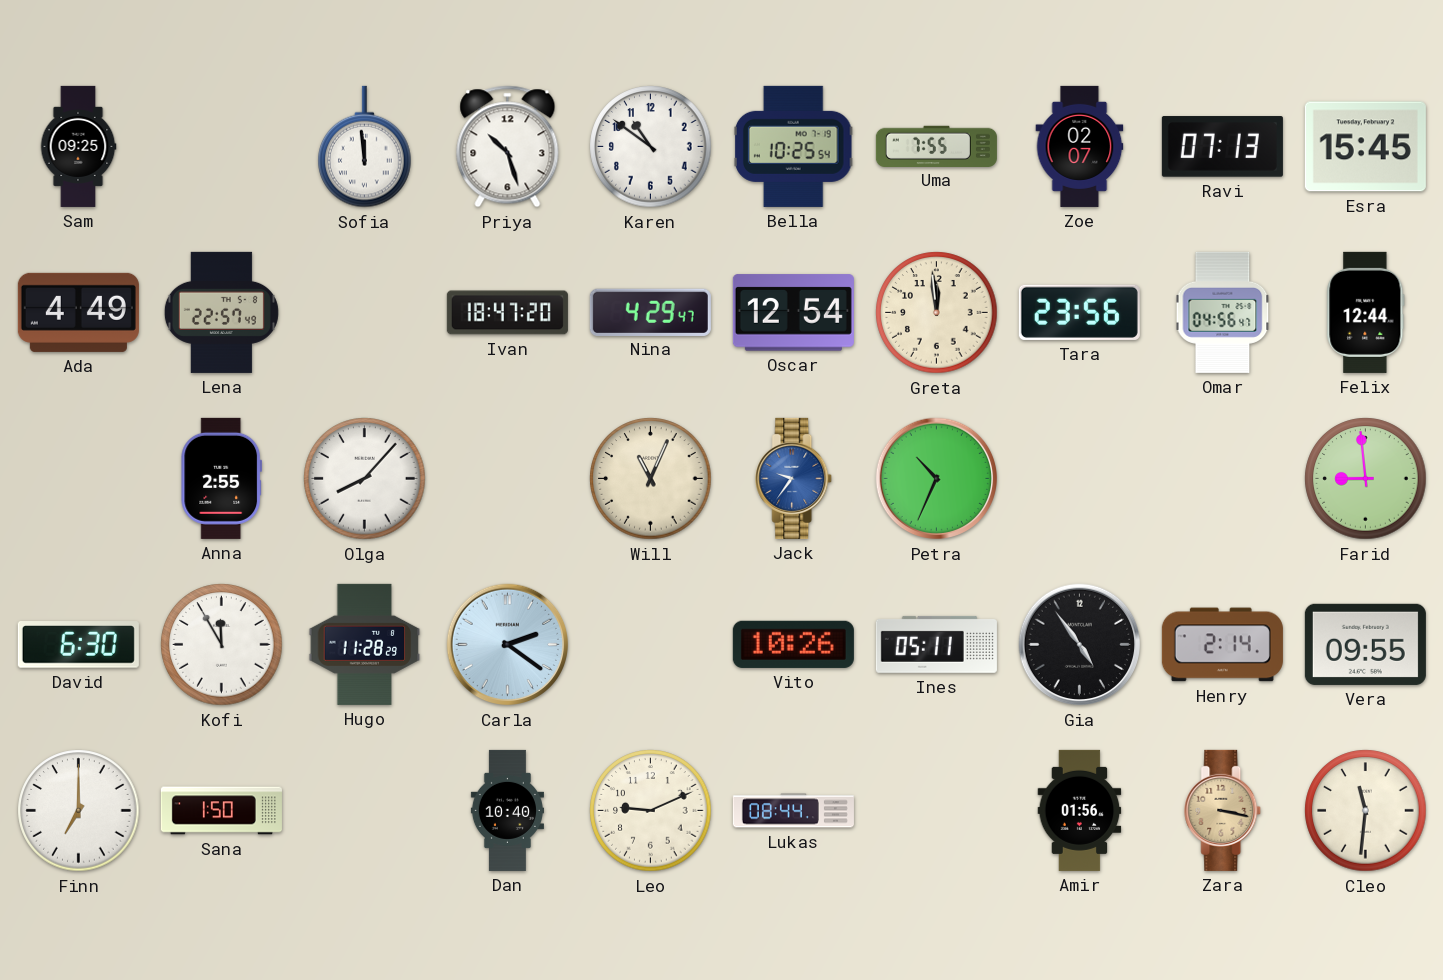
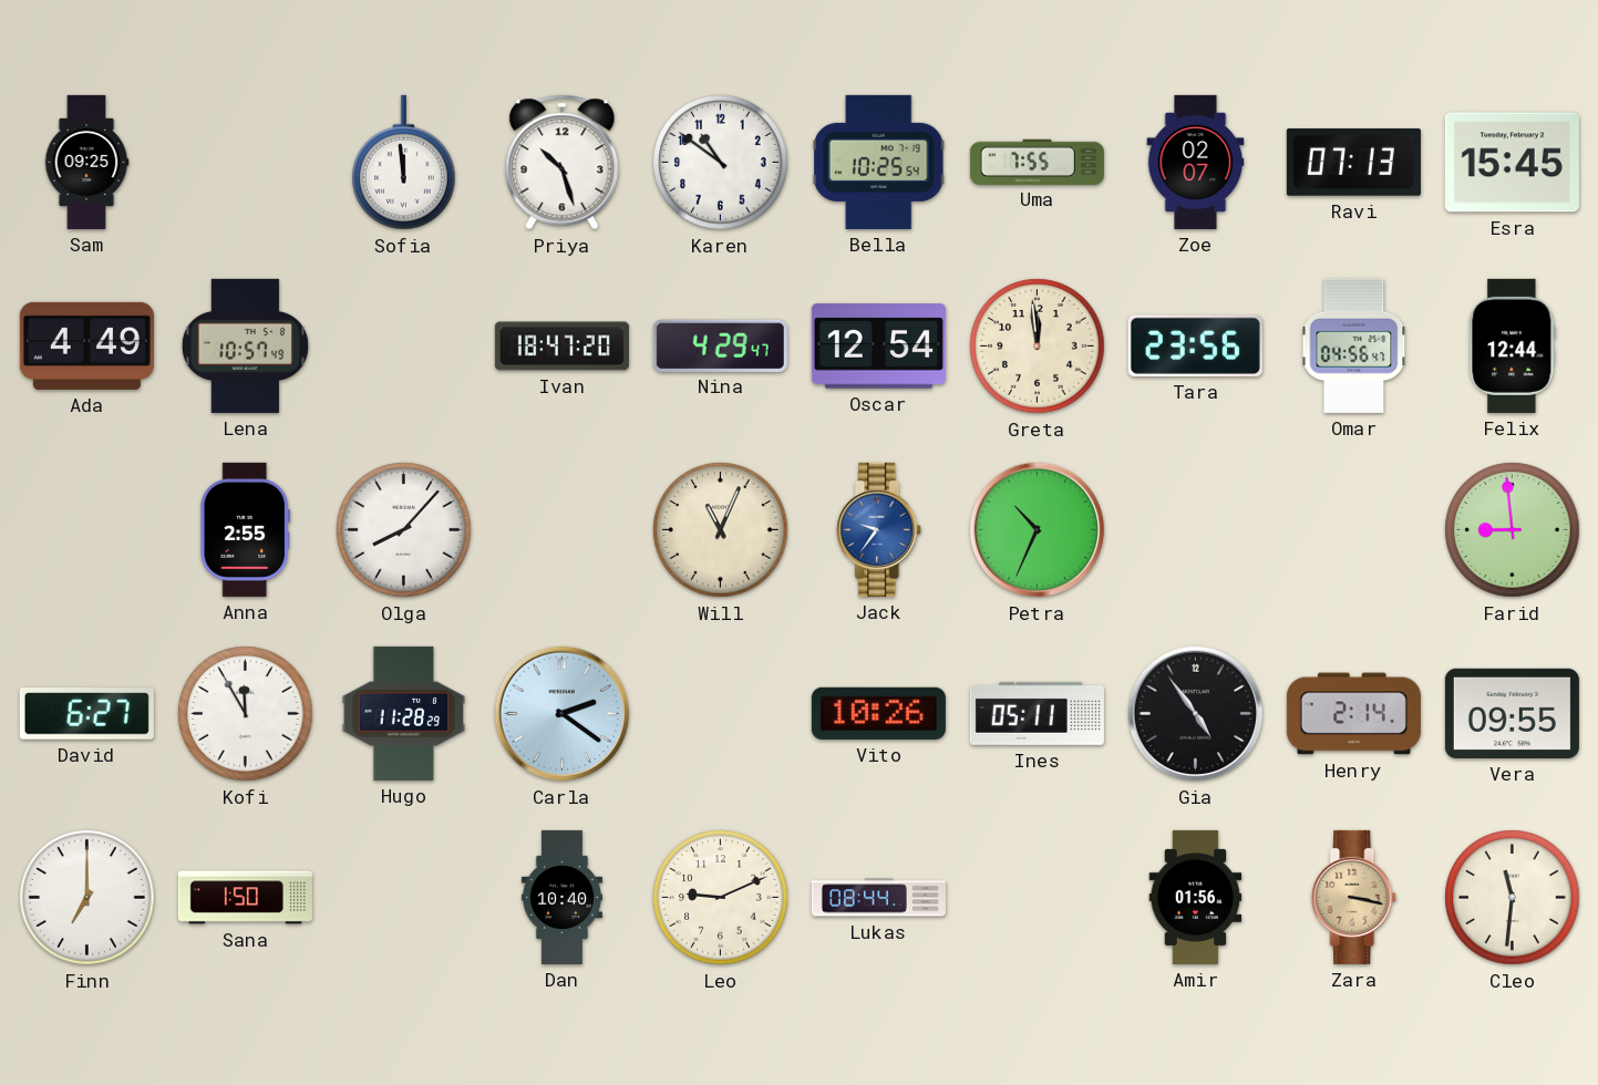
Lena: 22:57 -> 10:57
David: 6:30 -> 6:27
